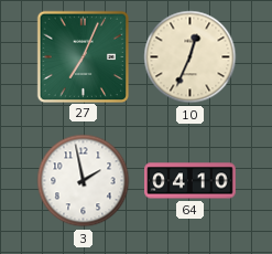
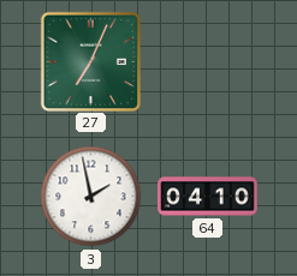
10: 12:34 -> none
